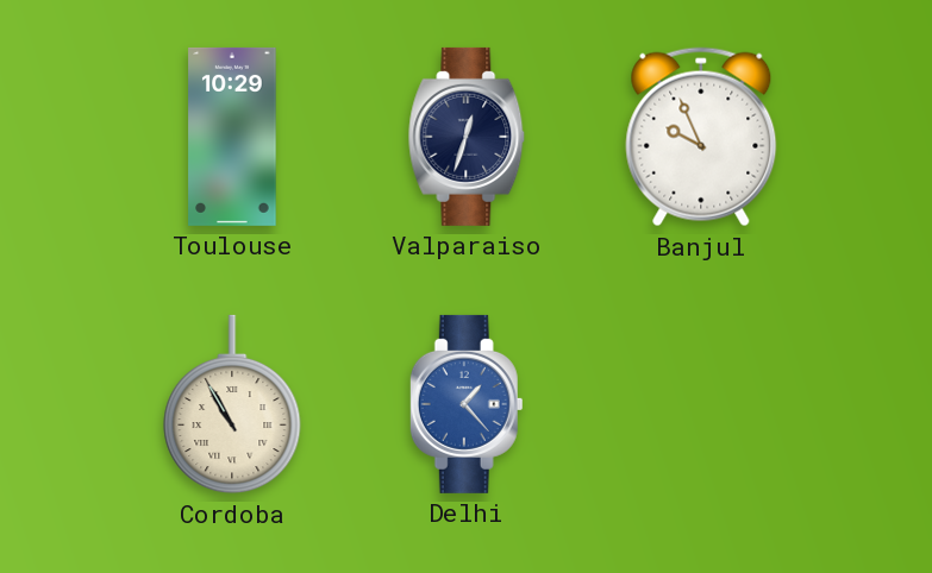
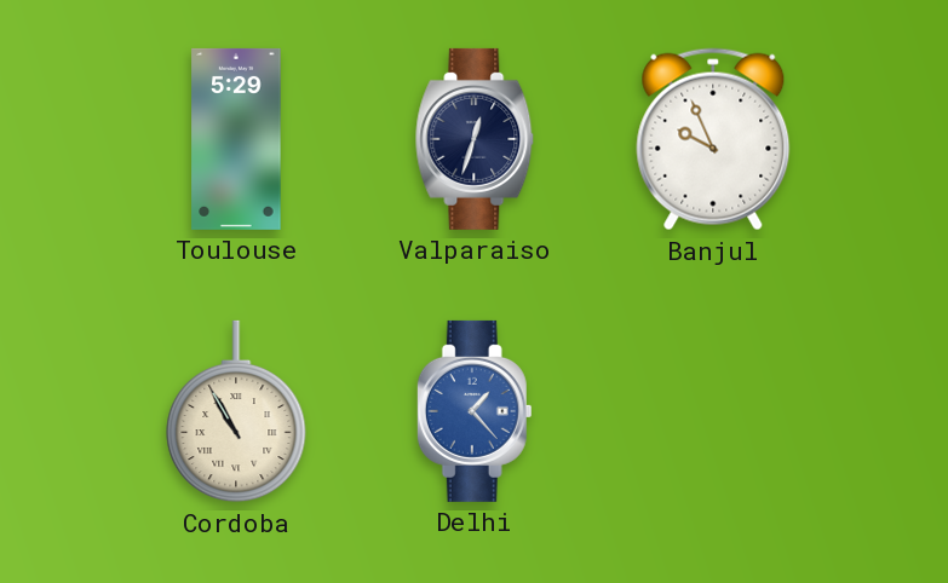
Toulouse: 10:29 -> 5:29
